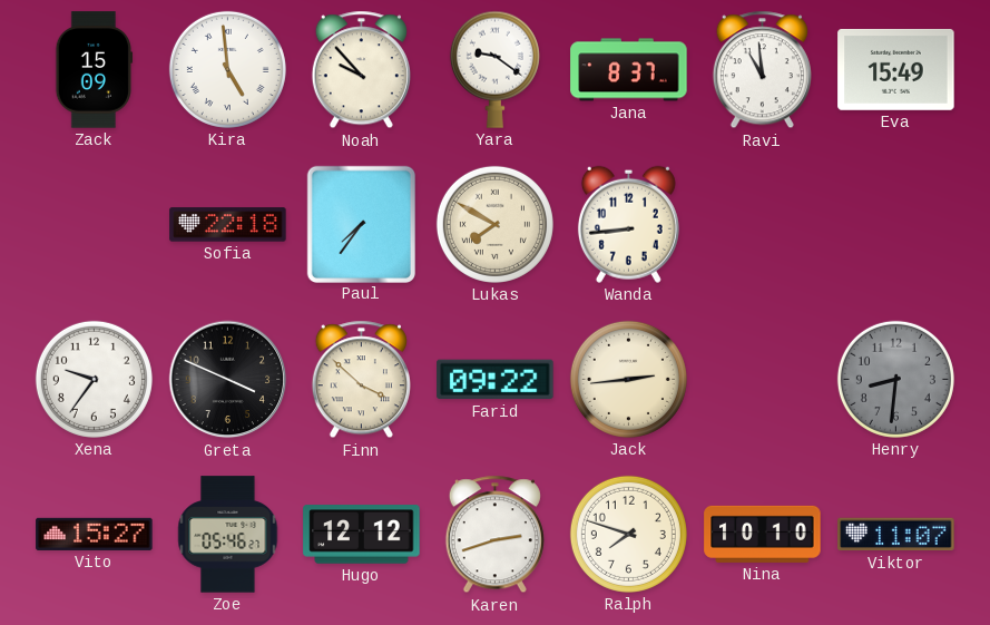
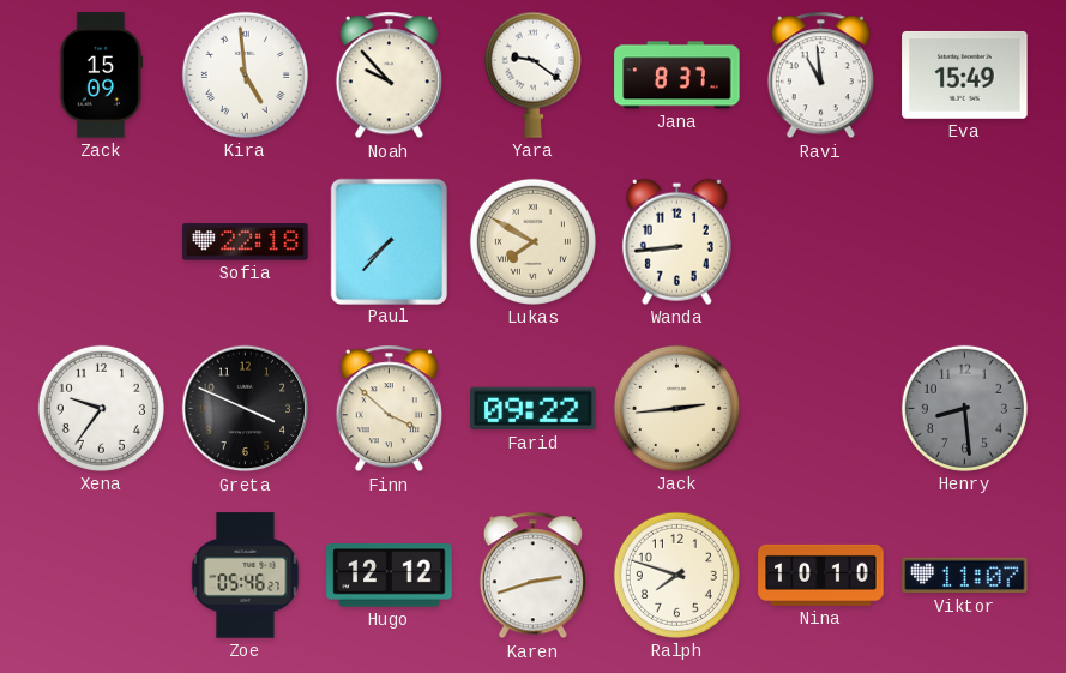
Paul: 7:36 -> 7:37
Henry: 8:31 -> 8:29
Vito: 15:27 -> none
